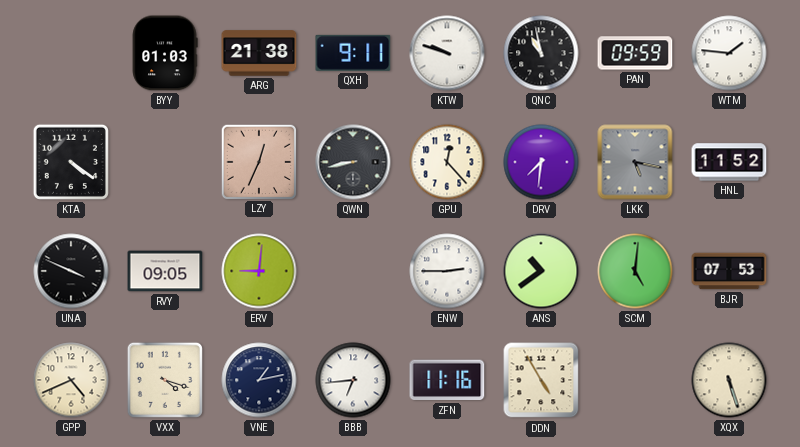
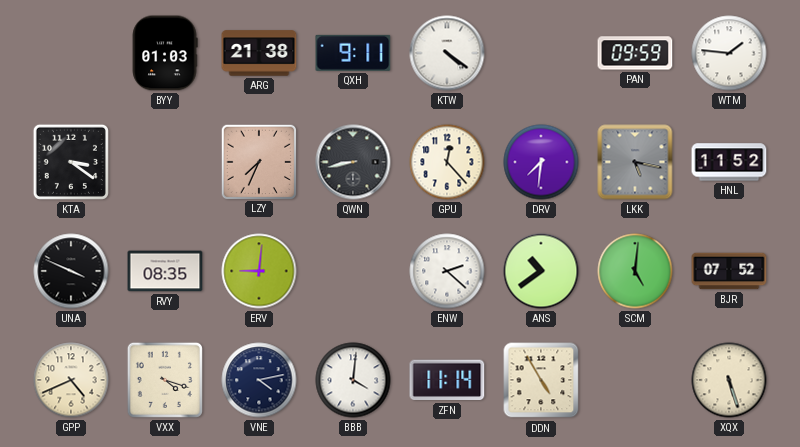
KTW: 9:48 -> 4:21
QNC: 10:58 -> none
KTA: 4:21 -> 3:21
LZY: 12:34 -> 7:34
RVY: 09:05 -> 08:35
ENW: 2:45 -> 2:22
BJR: 07:53 -> 07:52
VNE: 1:13 -> 4:13
BBB: 6:44 -> 4:01
ZFN: 11:16 -> 11:14
